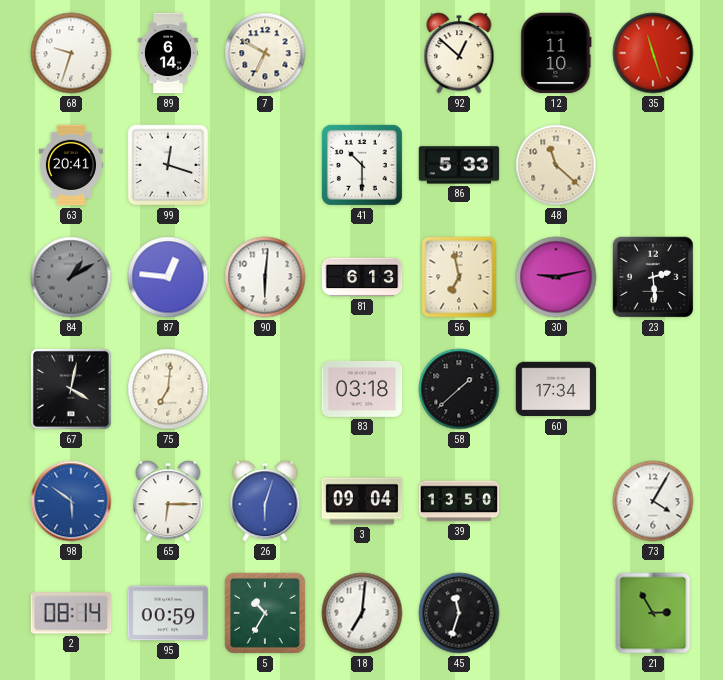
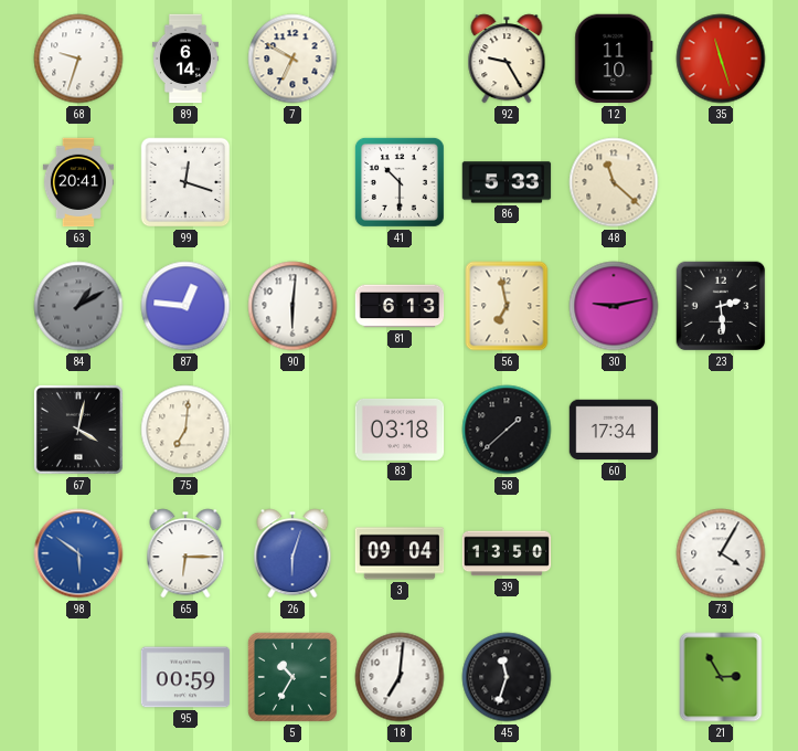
92: 12:52 -> 9:25
2: 08:14 -> none
